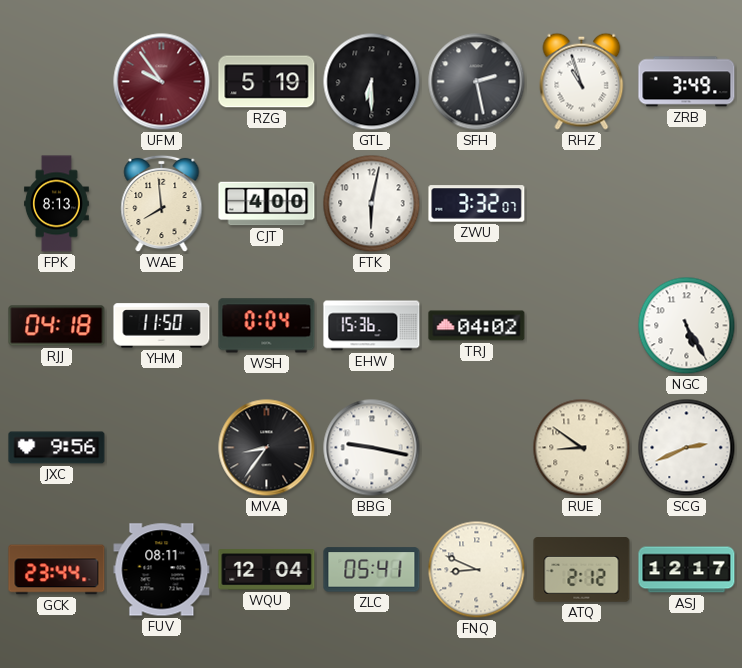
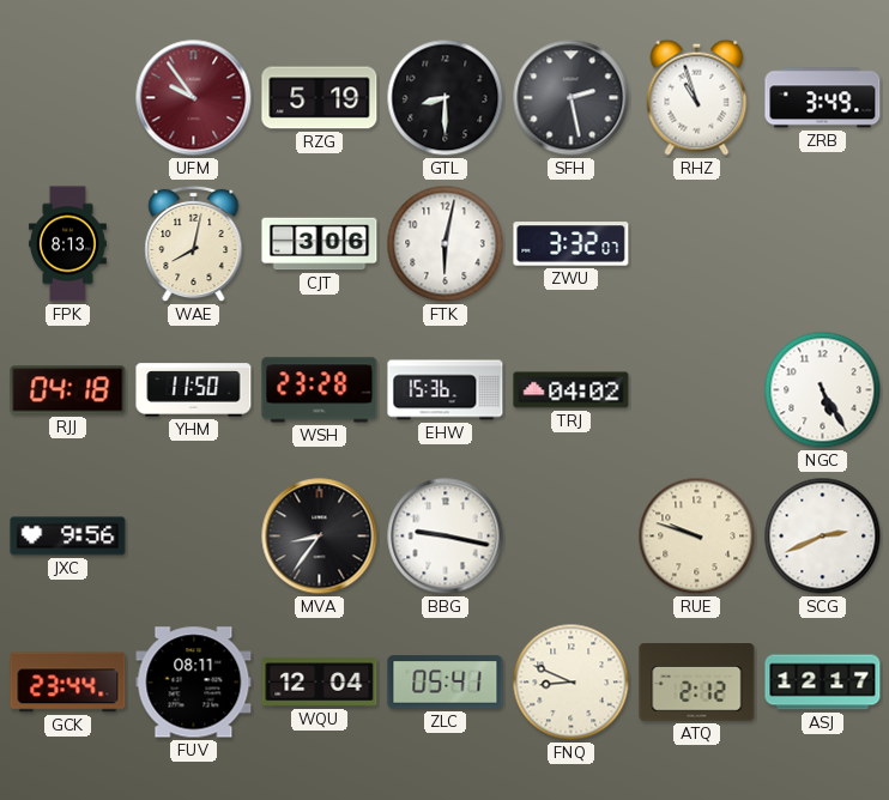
GTL: 6:30 -> 8:30
WAE: 7:59 -> 8:02
CJT: 4:00 -> 3:06
WSH: 0:04 -> 23:28
RUE: 8:51 -> 9:48
